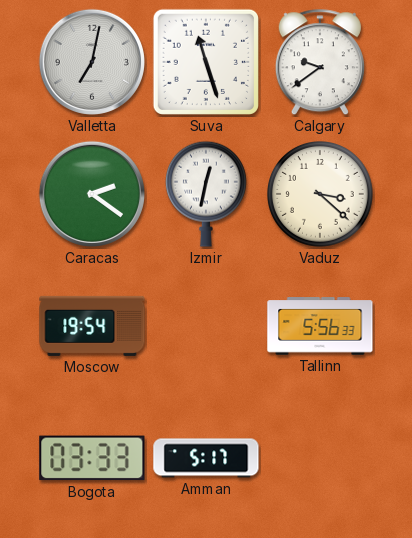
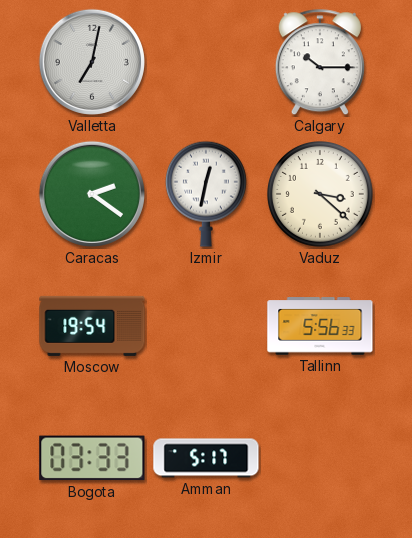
Suva: 11:27 -> none
Calgary: 9:39 -> 10:15
